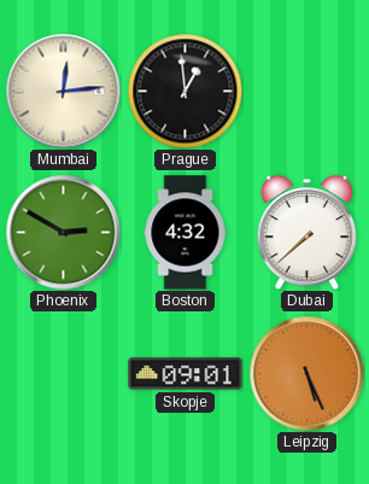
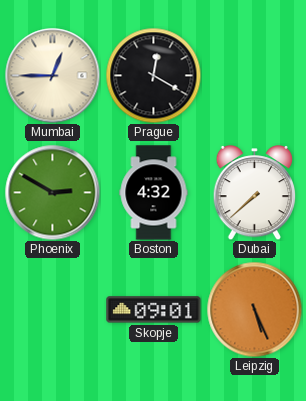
Mumbai: 12:14 -> 12:45
Prague: 12:59 -> 12:20
